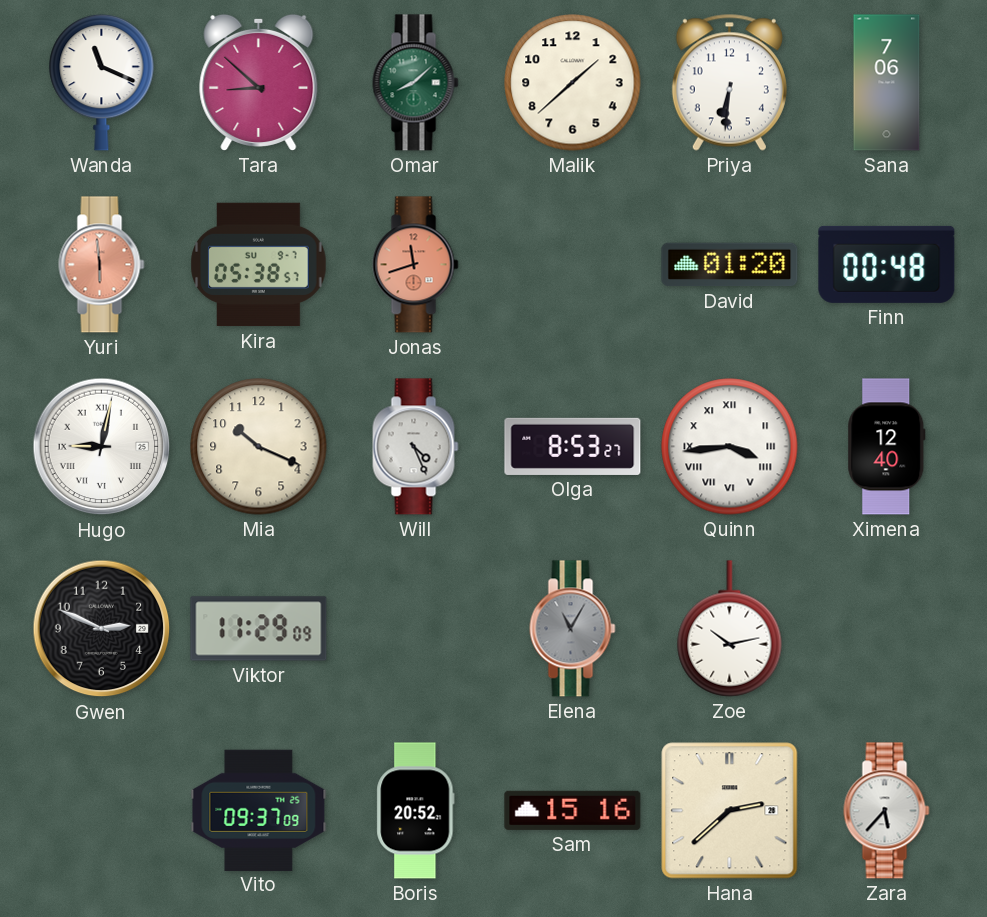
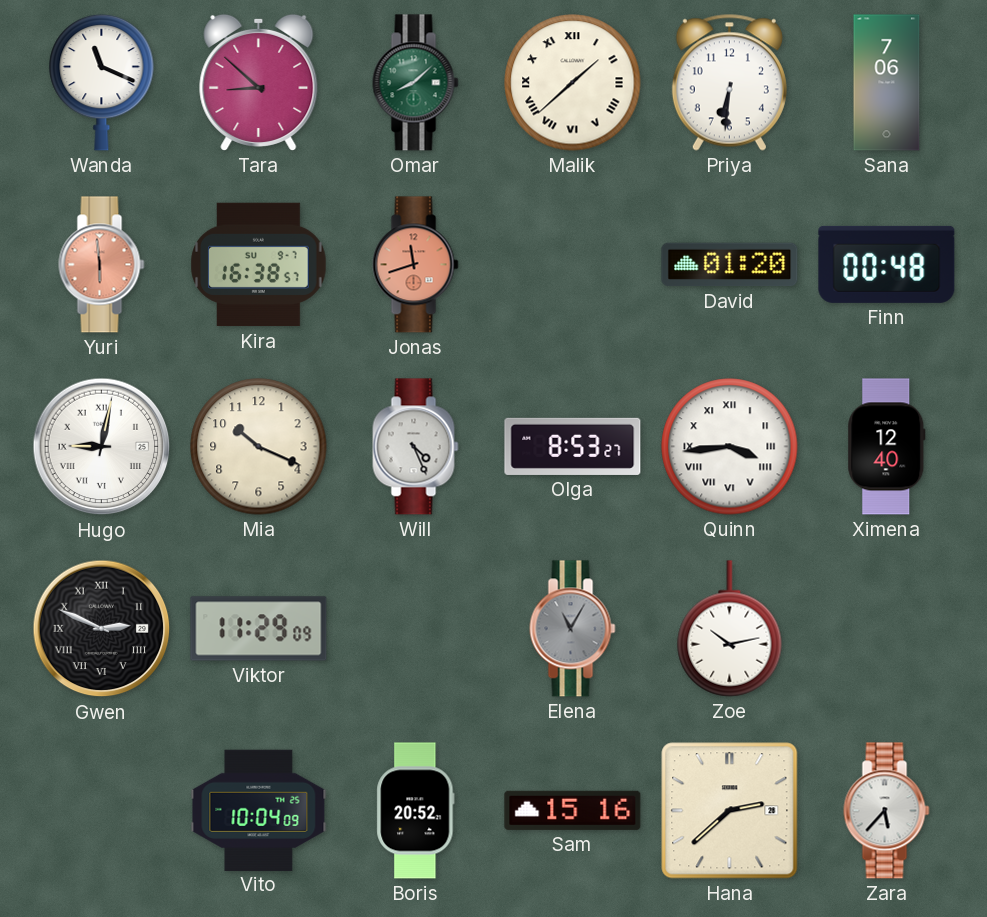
Malik numerals: Arabic -> Roman
Kira: 05:38 -> 16:38
Gwen numerals: Arabic -> Roman
Vito: 09:37 -> 10:04
